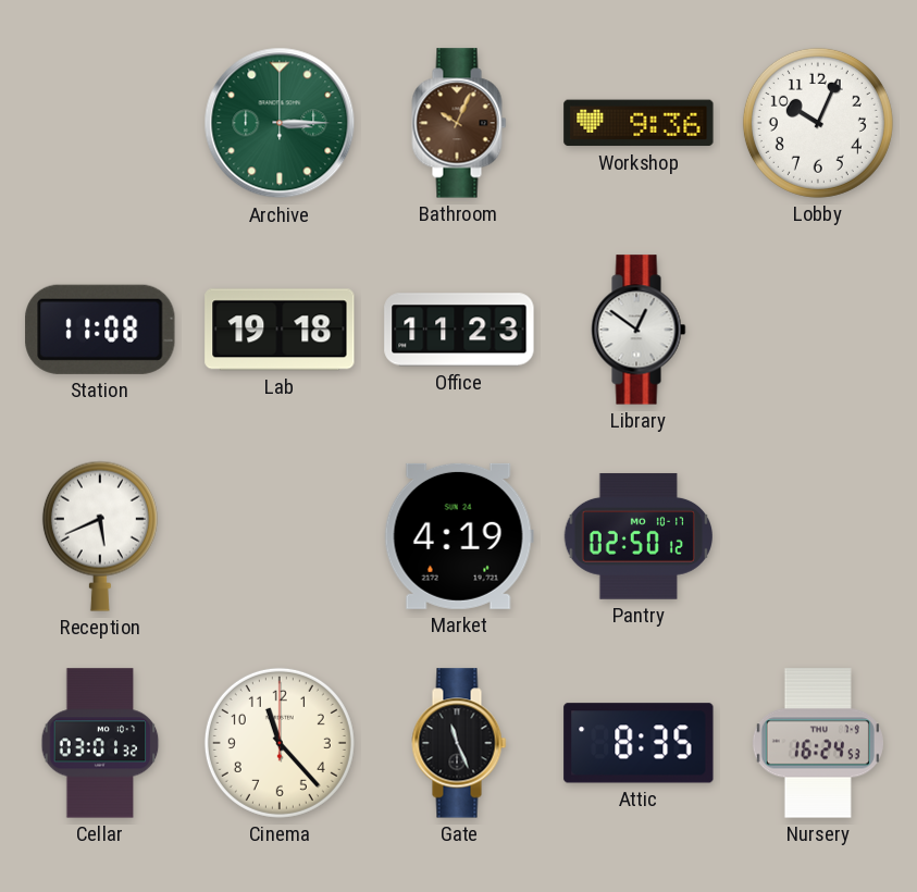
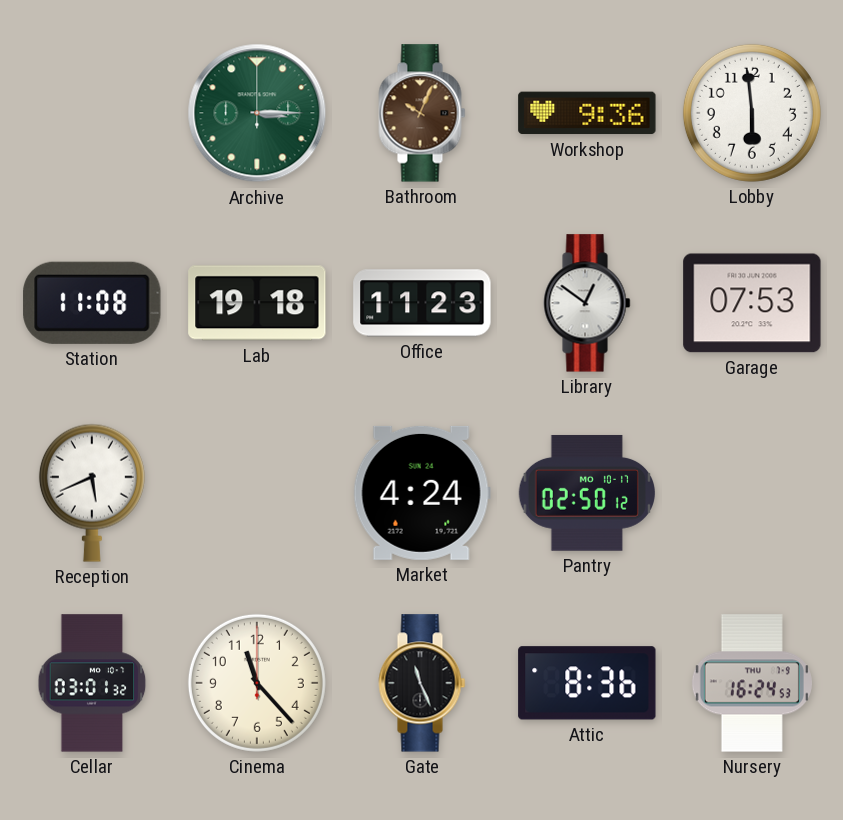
Lobby: 10:04 -> 5:59
Garage: none -> 07:53
Market: 4:19 -> 4:24
Attic: 8:35 -> 8:36
